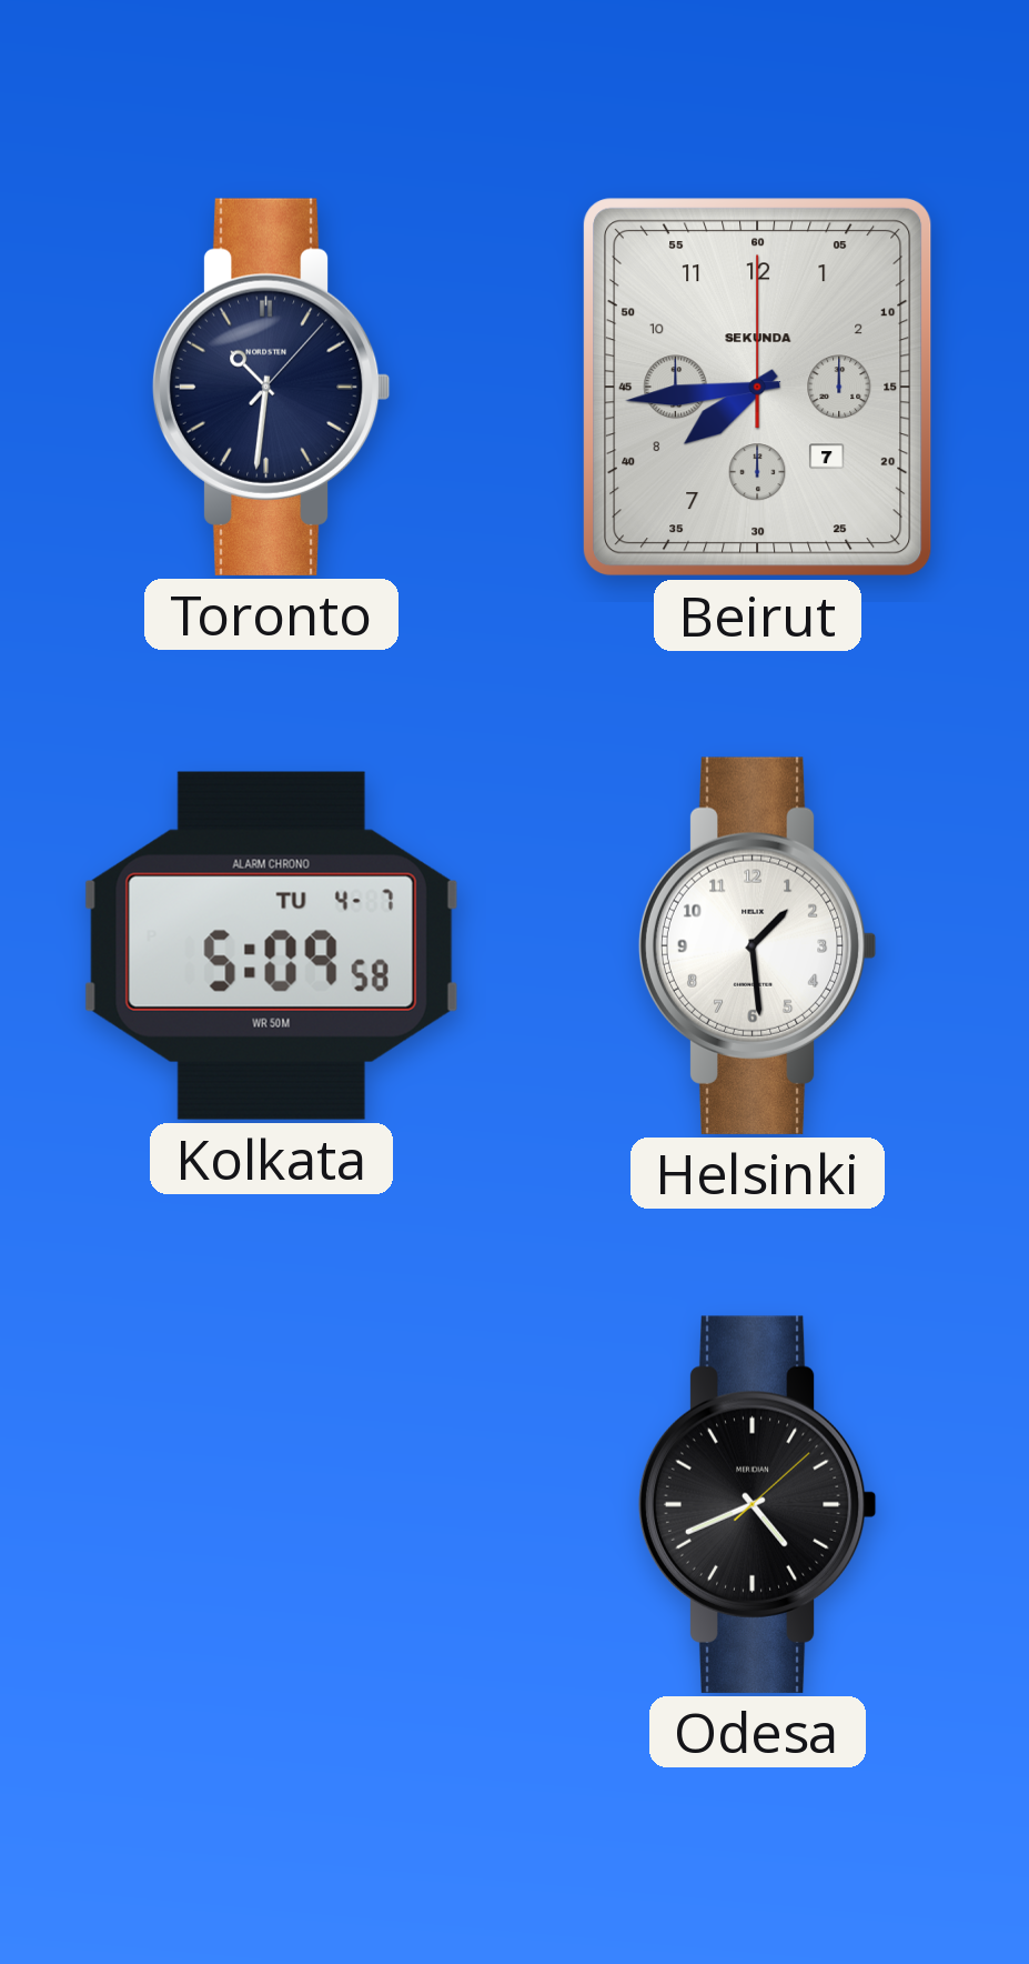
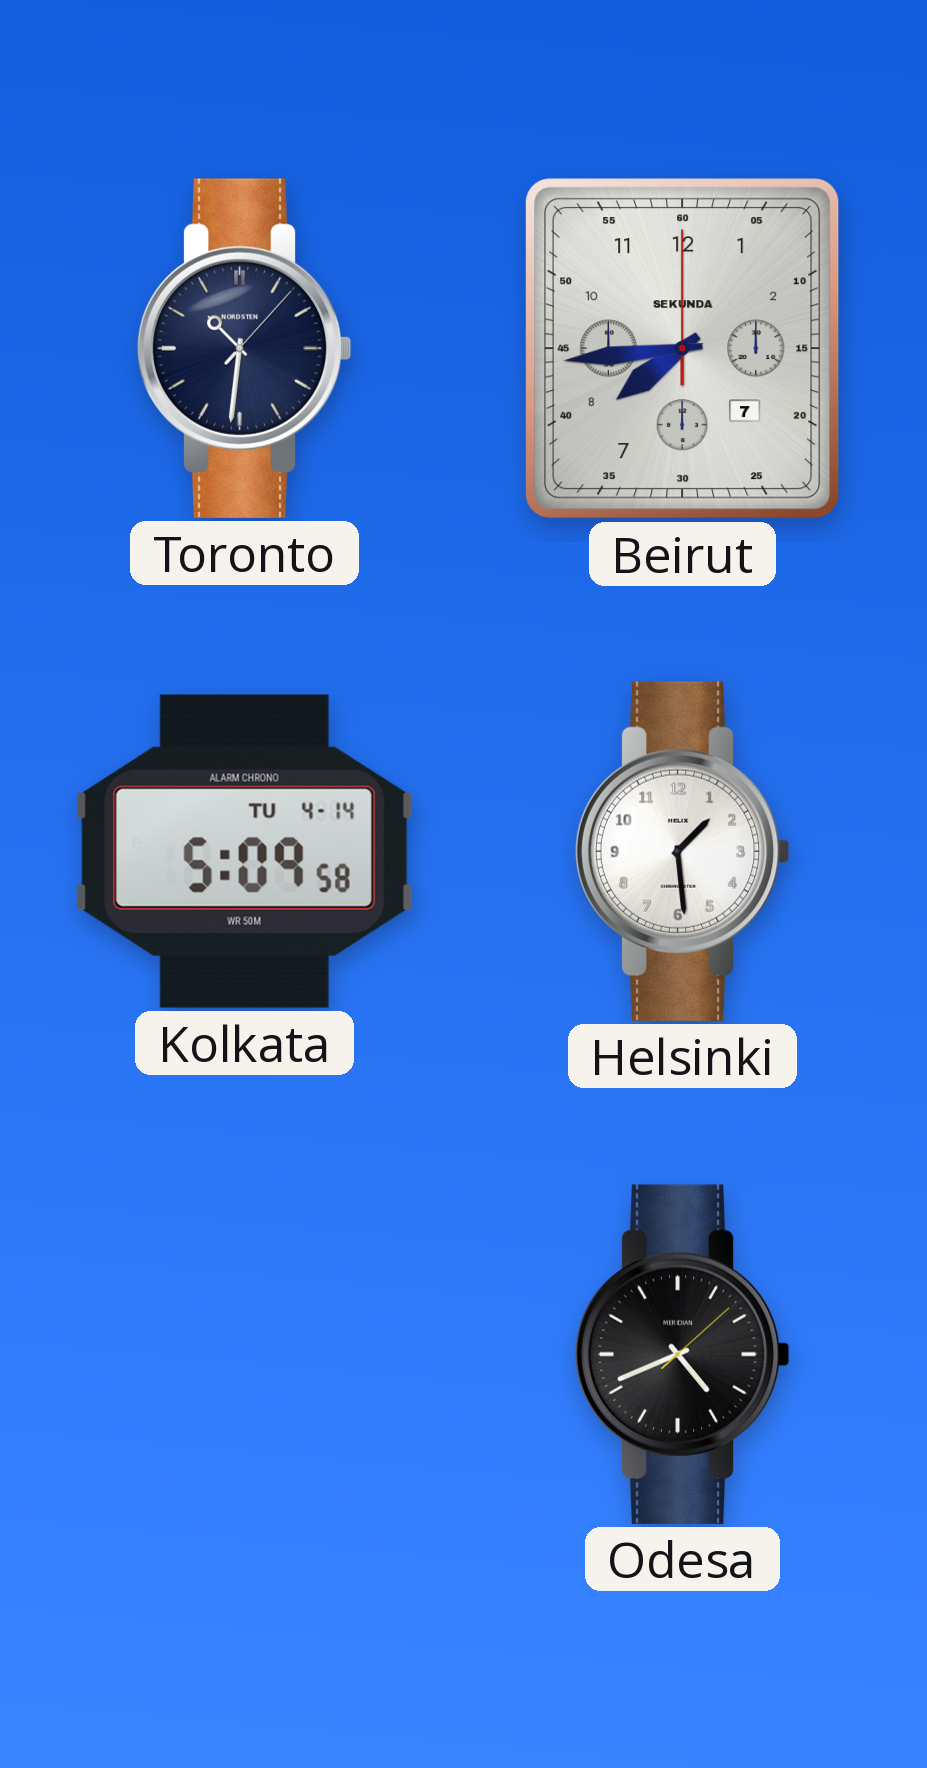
Kolkata date: TU 4-7 -> TU 4-14
